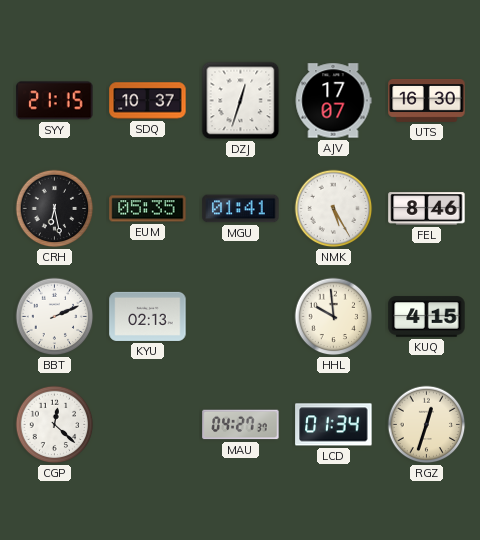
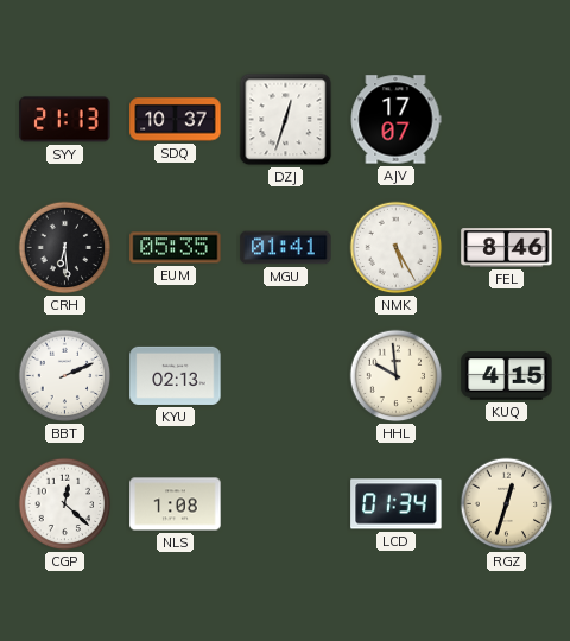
SYY: 21:15 -> 21:13
UTS: 16:30 -> none
CRH: 6:28 -> 6:29
NLS: none -> 1:08
MAU: 04:27 -> none
